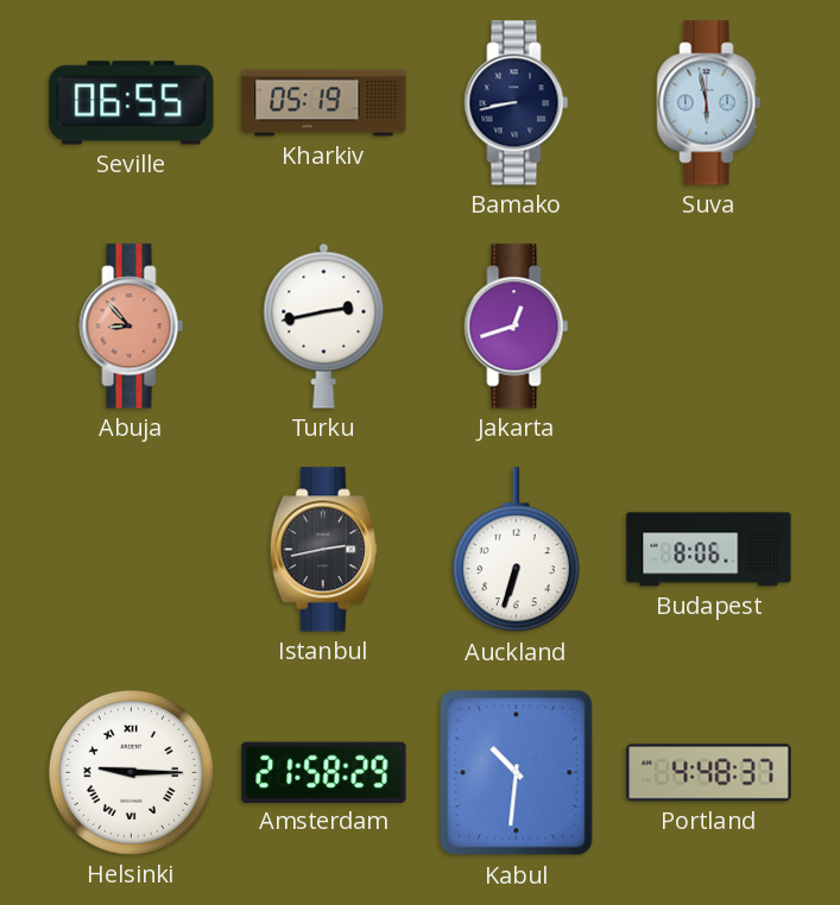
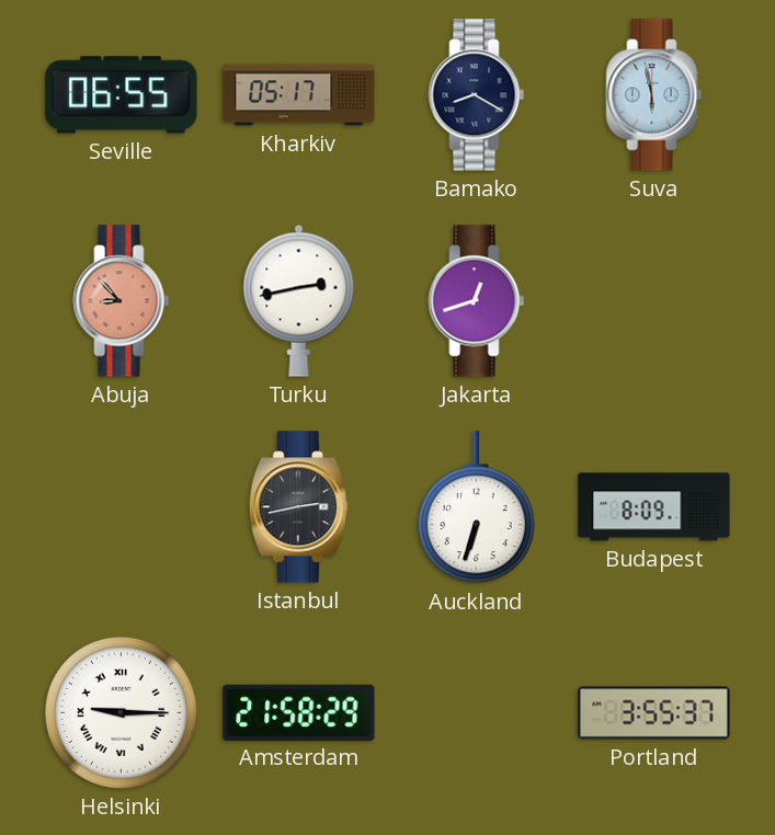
Kharkiv: 05:19 -> 05:17
Bamako: 8:43 -> 8:20
Budapest: 8:06 -> 8:09
Kabul: 10:31 -> none
Portland: 4:48 -> 3:55
